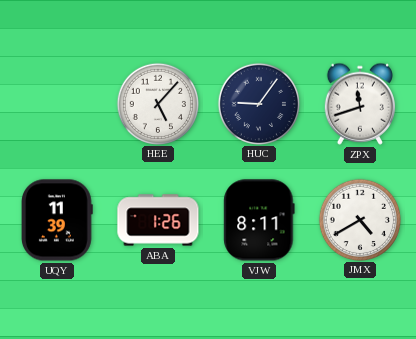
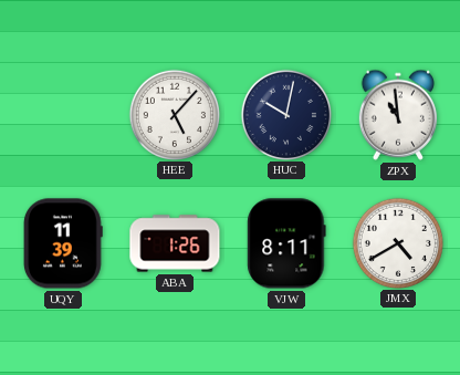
HUC: 9:06 -> 10:02
ZPX: 11:42 -> 10:59
